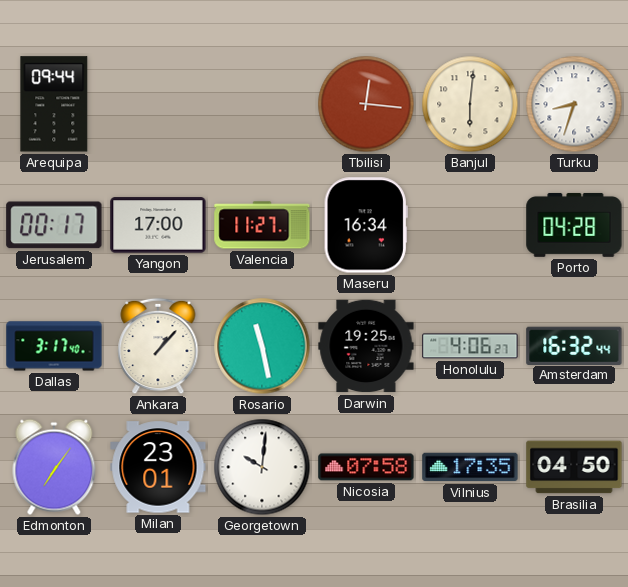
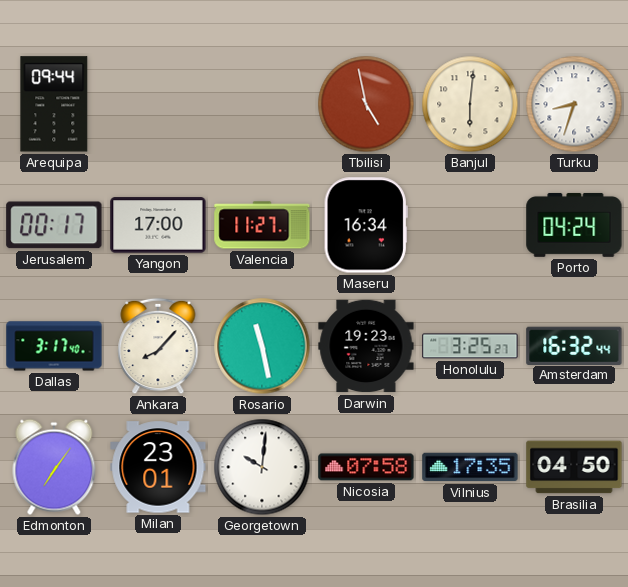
Tbilisi: 12:16 -> 4:58
Porto: 04:28 -> 04:24
Ankara: 1:07 -> 8:07
Darwin: 19:25 -> 19:23
Honolulu: 4:06 -> 3:25
